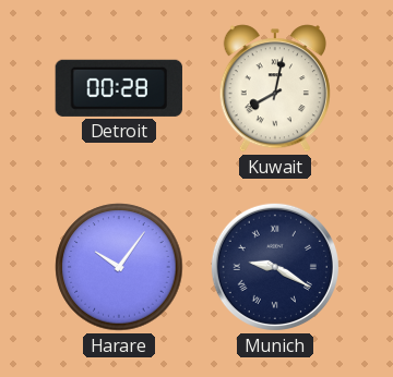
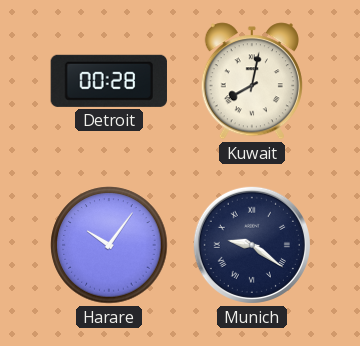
Munich: 9:20 -> 9:21
